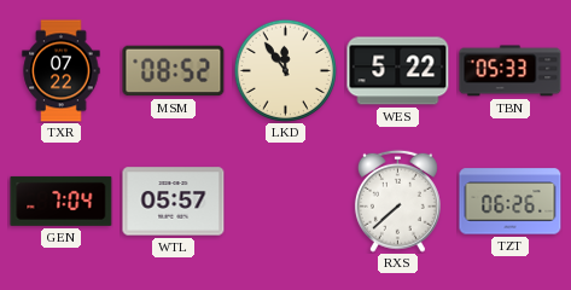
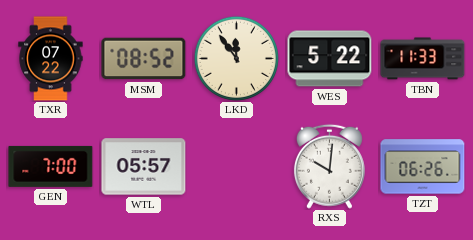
TBN: 05:33 -> 11:33
GEN: 7:04 -> 7:00
RXS: 7:38 -> 10:01
